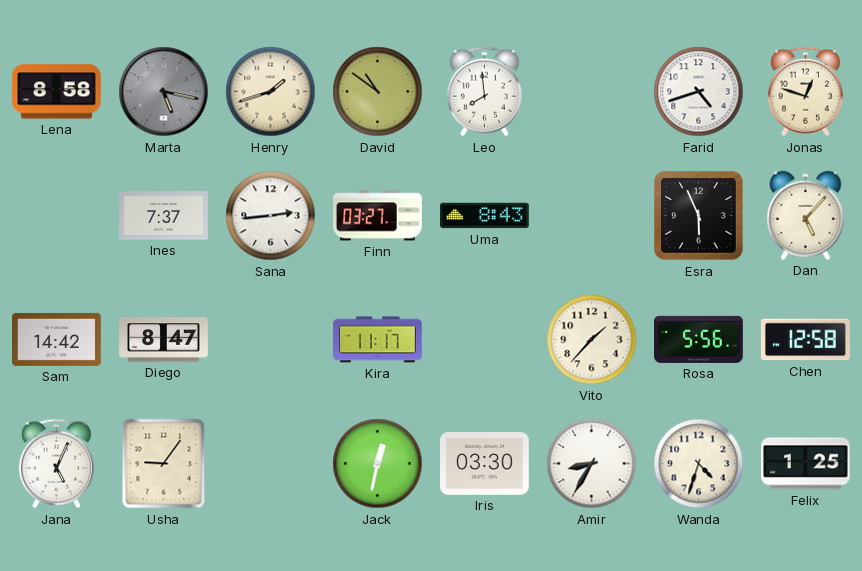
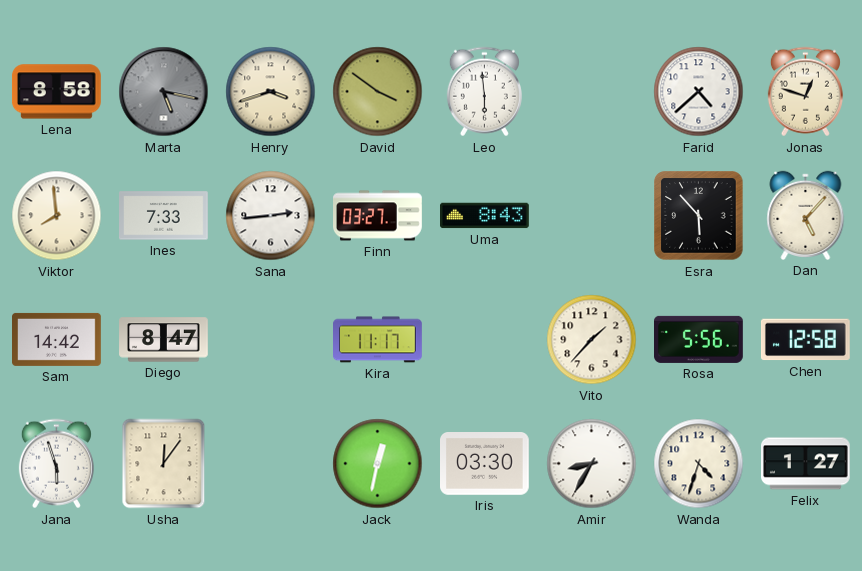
Henry: 1:42 -> 3:42
David: 10:51 -> 3:51
Leo: 7:59 -> 5:59
Farid: 4:42 -> 4:38
Viktor: none -> 7:59
Ines: 7:37 -> 7:33
Esra: 5:56 -> 5:53
Jana: 5:04 -> 5:57
Usha: 9:06 -> 12:06
Felix: 1:25 -> 1:27
